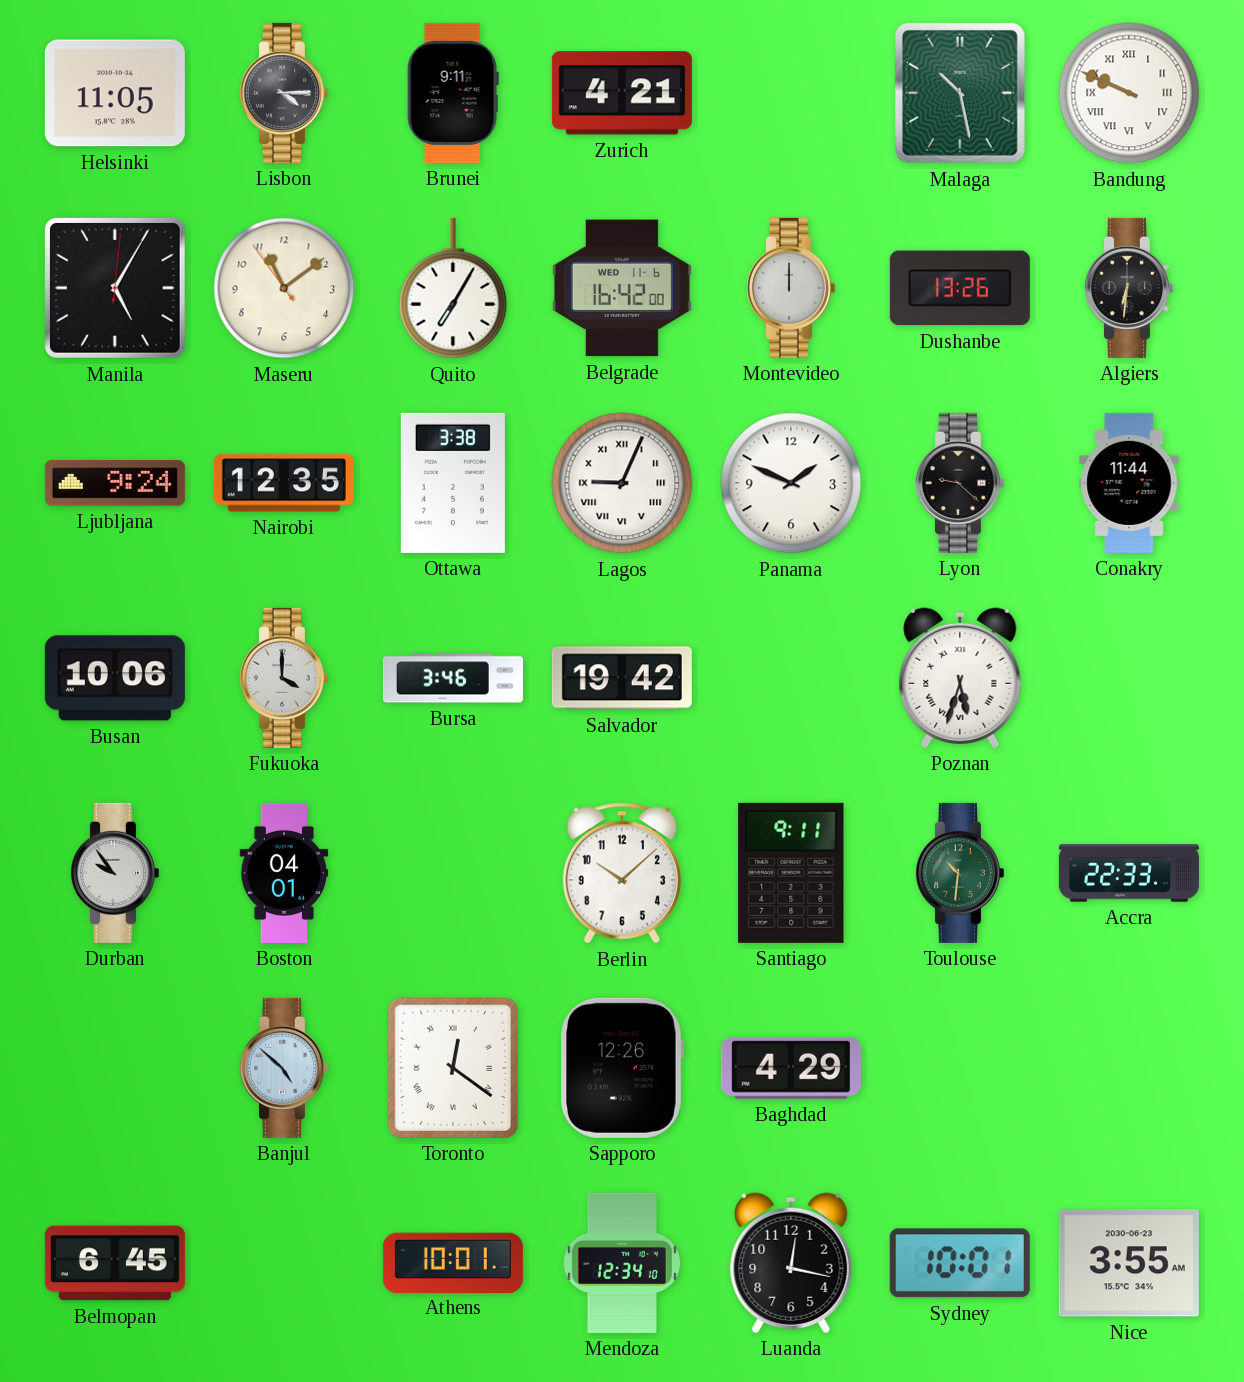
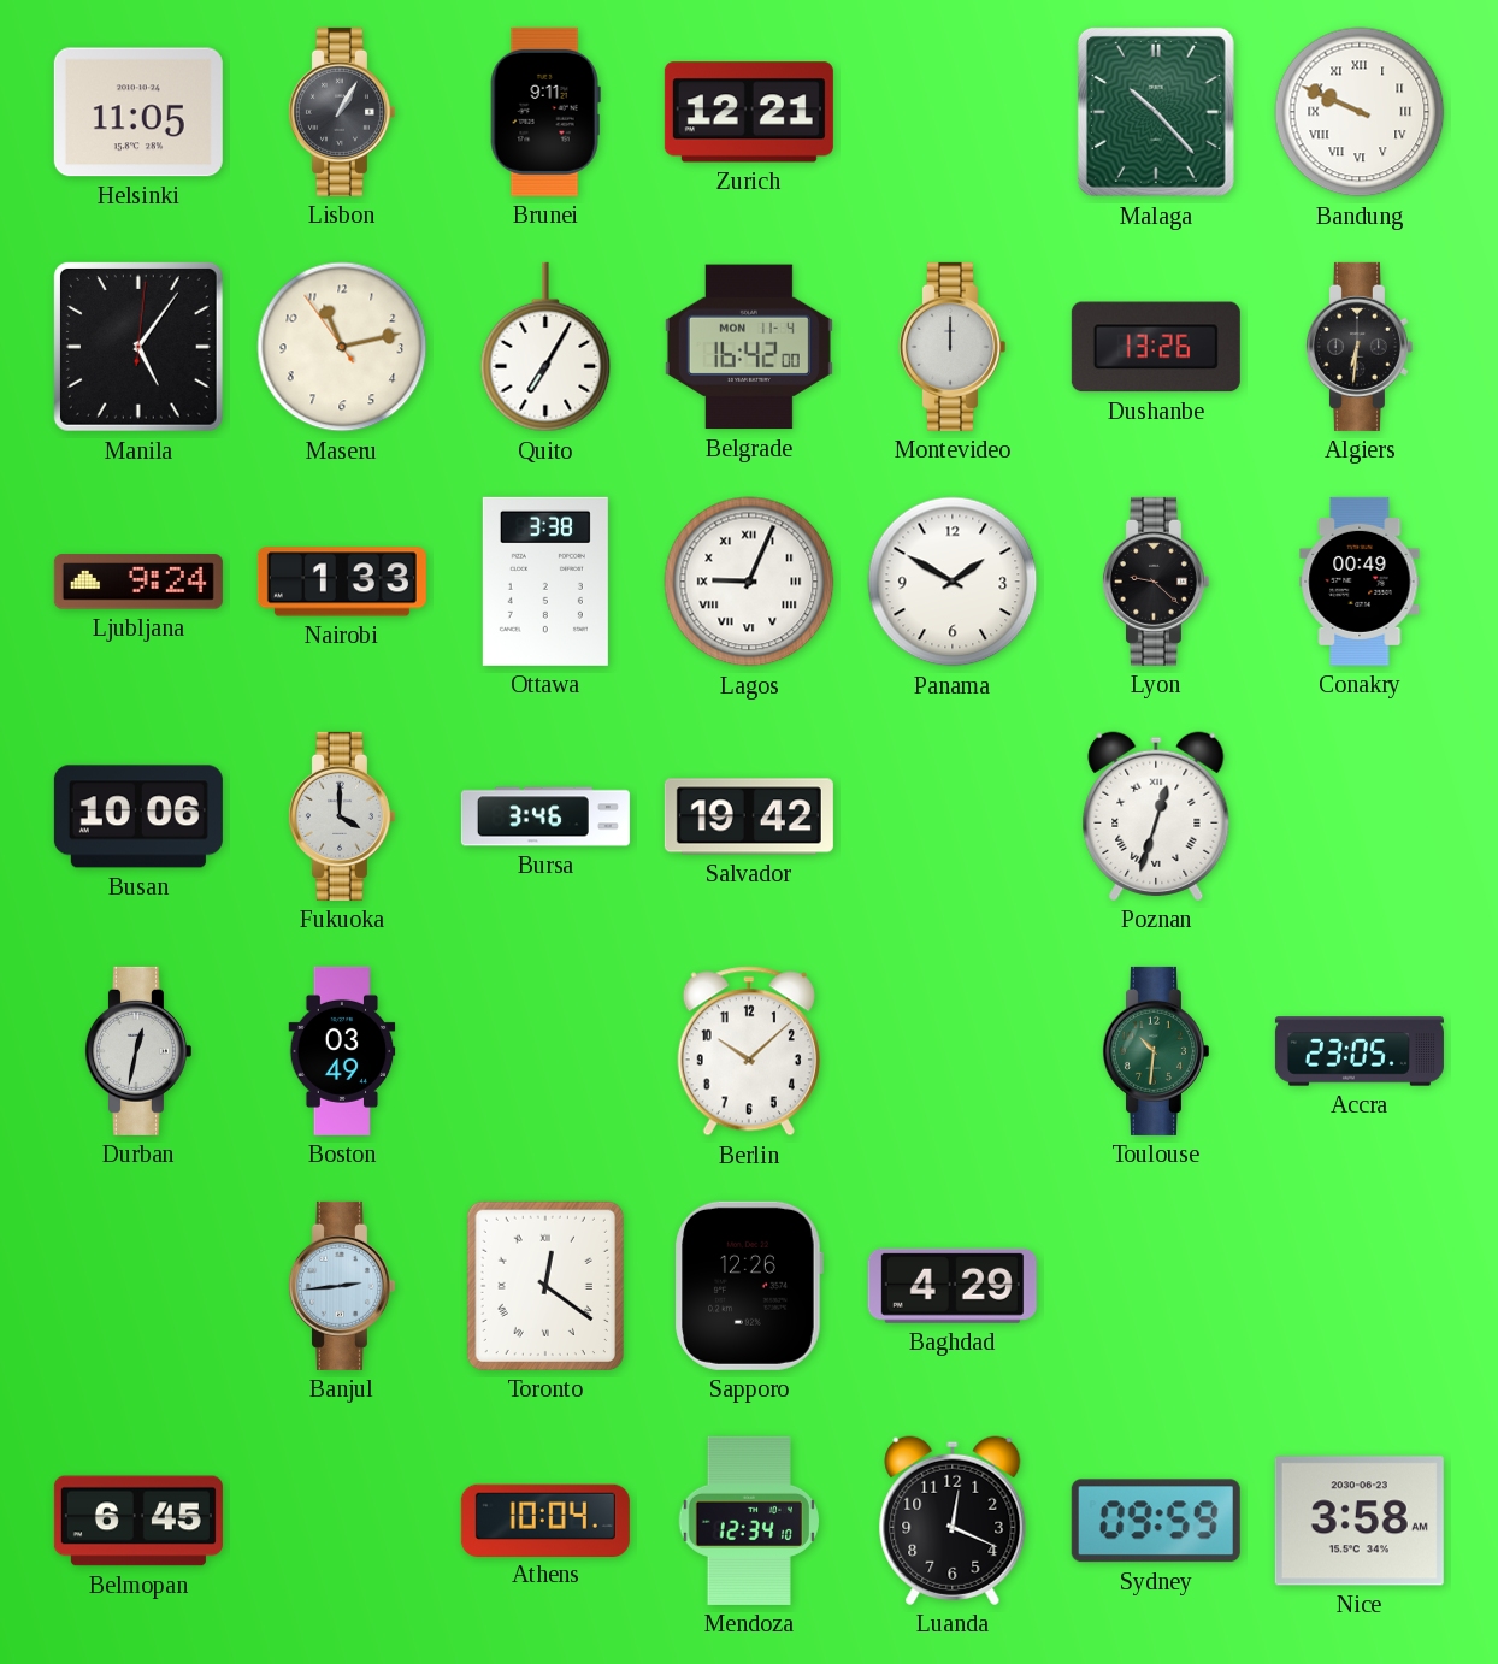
Lisbon: 4:15 -> 1:05
Zurich: 4:21 -> 12:21
Malaga: 10:28 -> 10:23
Manila: 5:05 -> 5:06
Maseru: 11:08 -> 11:12
Belgrade date: WED 11-6 -> MON 11-4
Nairobi: 12:35 -> 1:33
Panama: 1:49 -> 1:50
Conakry: 11:44 -> 00:49
Poznan: 5:33 -> 12:33
Durban: 9:54 -> 12:32
Boston: 04:01 -> 03:49
Santiago: 9:11 -> none
Accra: 22:33 -> 23:05
Banjul: 4:52 -> 2:44
Athens: 10:01 -> 10:04
Luanda: 12:17 -> 12:19
Sydney: 10:01 -> 09:59
Nice: 3:55 -> 3:58
